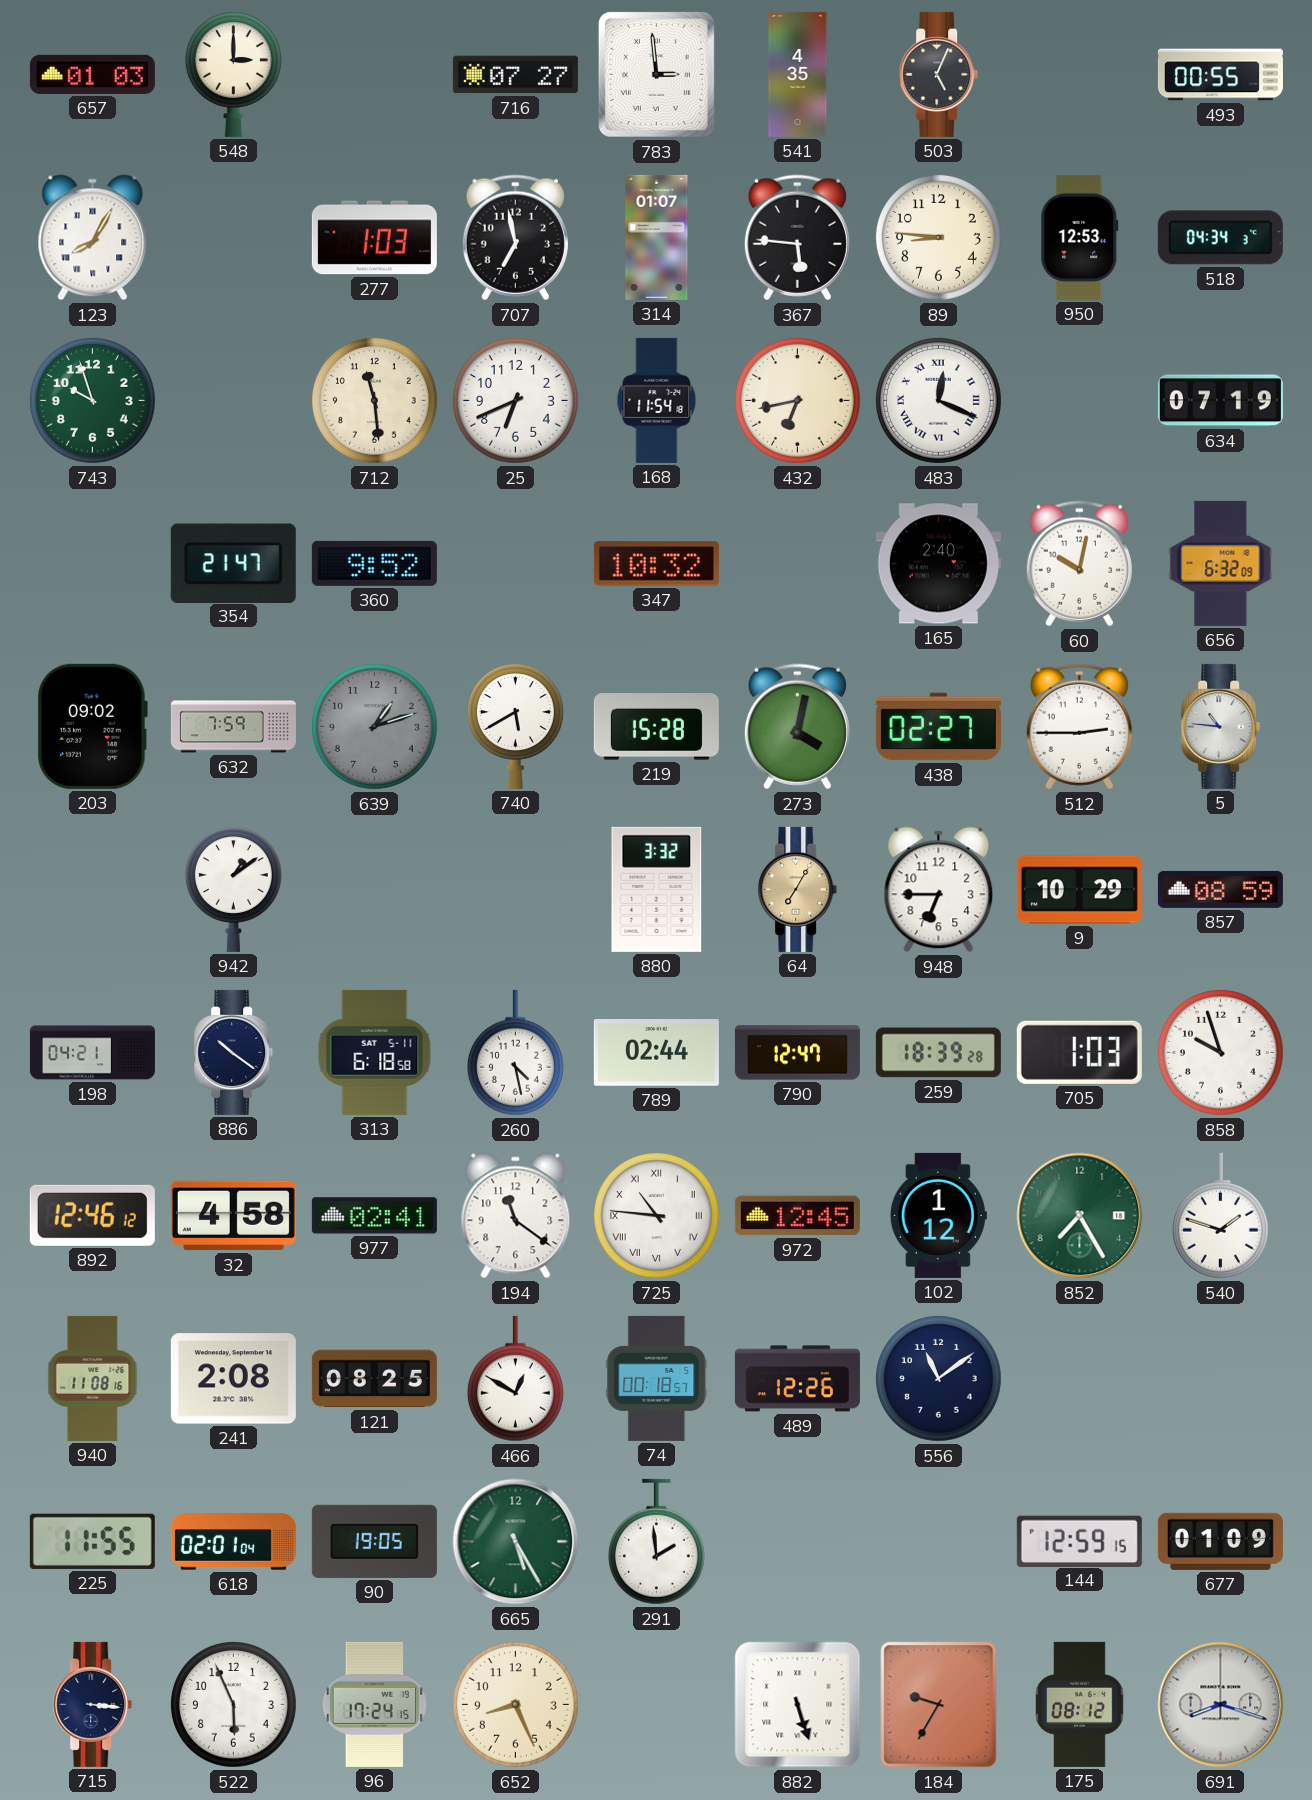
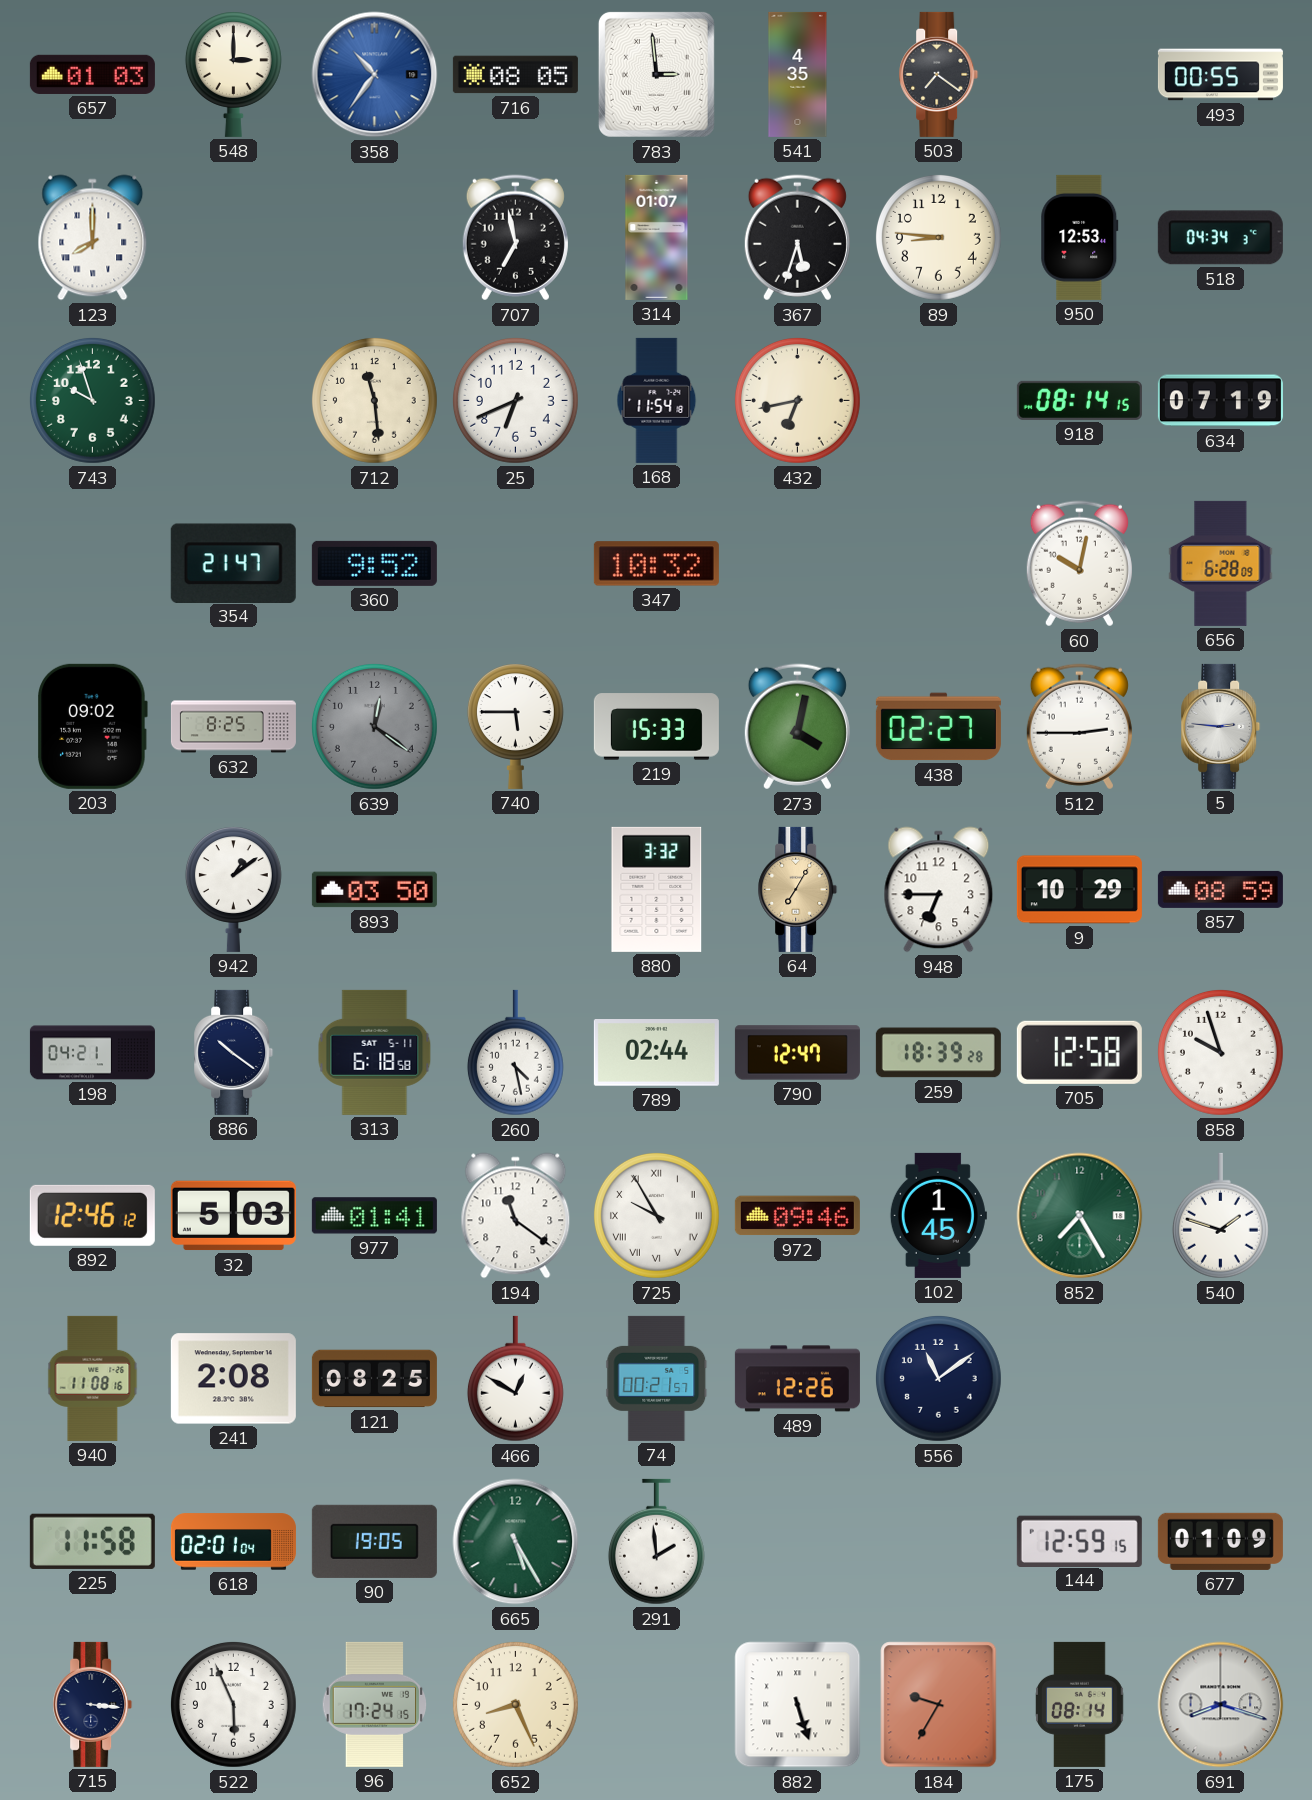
358: none -> 10:36
716: 07:27 -> 08:05
503: 5:04 -> 7:21
123: 8:05 -> 8:00
277: 1:03 -> none
367: 5:46 -> 5:33
483: 12:19 -> none
918: none -> 08:14
165: 2:40 -> none
656: 6:32 -> 6:28
632: 7:59 -> 8:25
639: 1:12 -> 12:21
740: 5:40 -> 5:45
219: 15:28 -> 15:33
5: 10:46 -> 2:46
893: none -> 03:50
705: 1:03 -> 12:58
32: 4:58 -> 5:03
977: 02:41 -> 01:41
725: 10:46 -> 9:55
972: 12:45 -> 09:46
102: 1:12 -> 1:45
74: 00:18 -> 00:21
225: 11:55 -> 11:58
175: 08:12 -> 08:14
